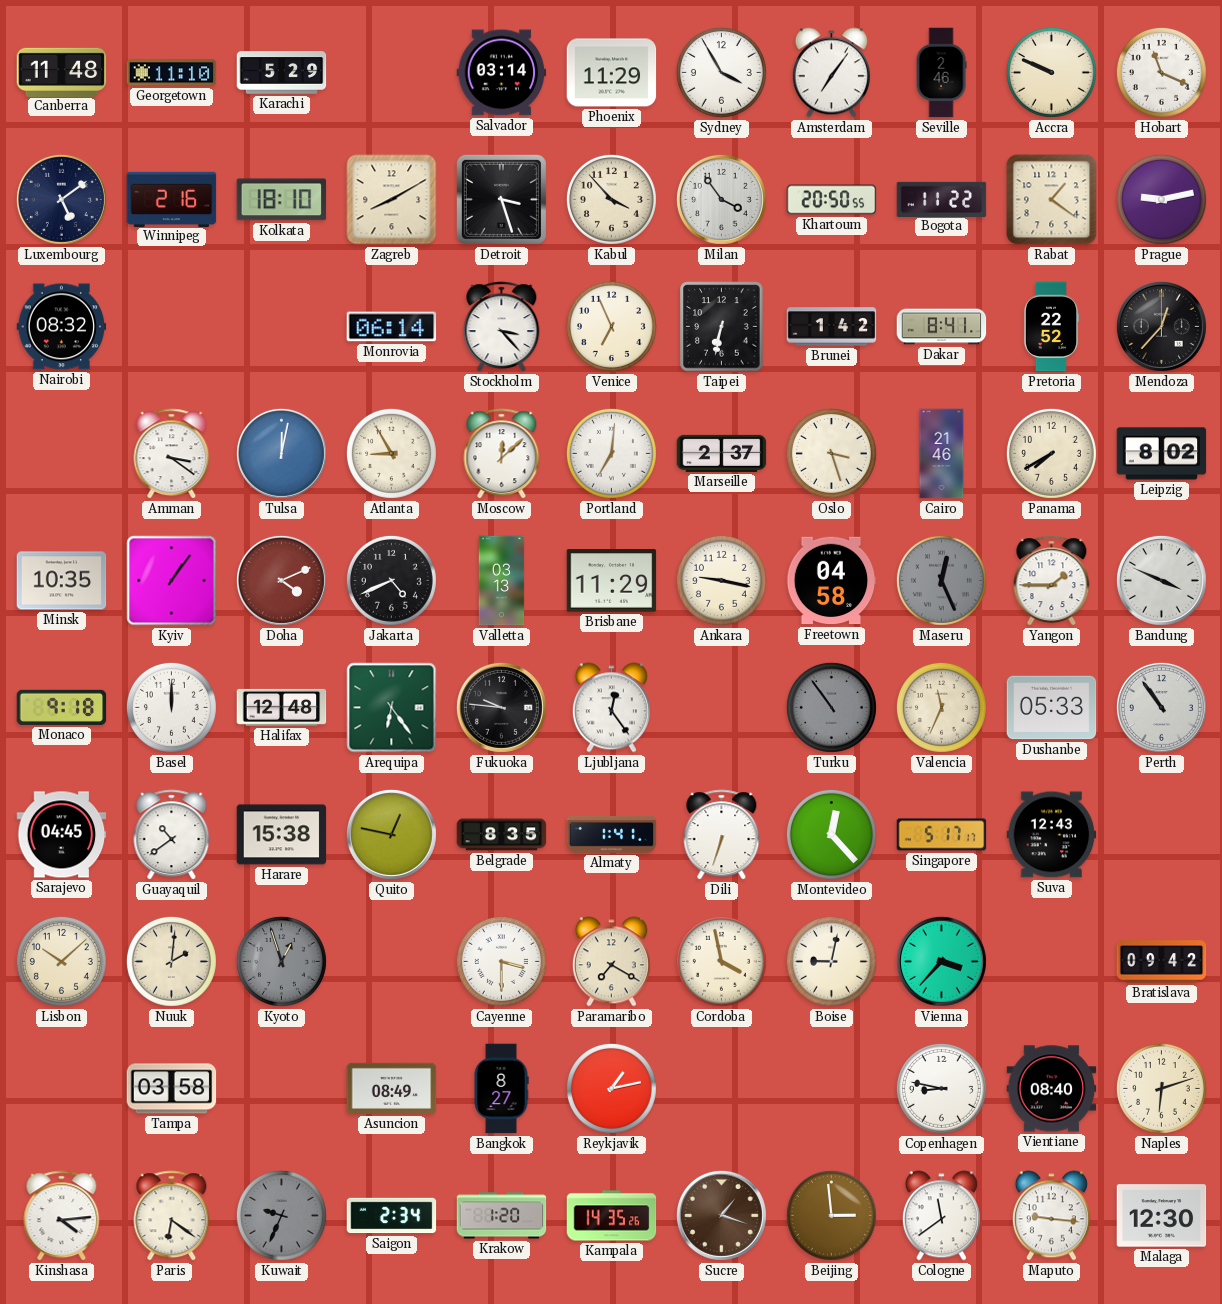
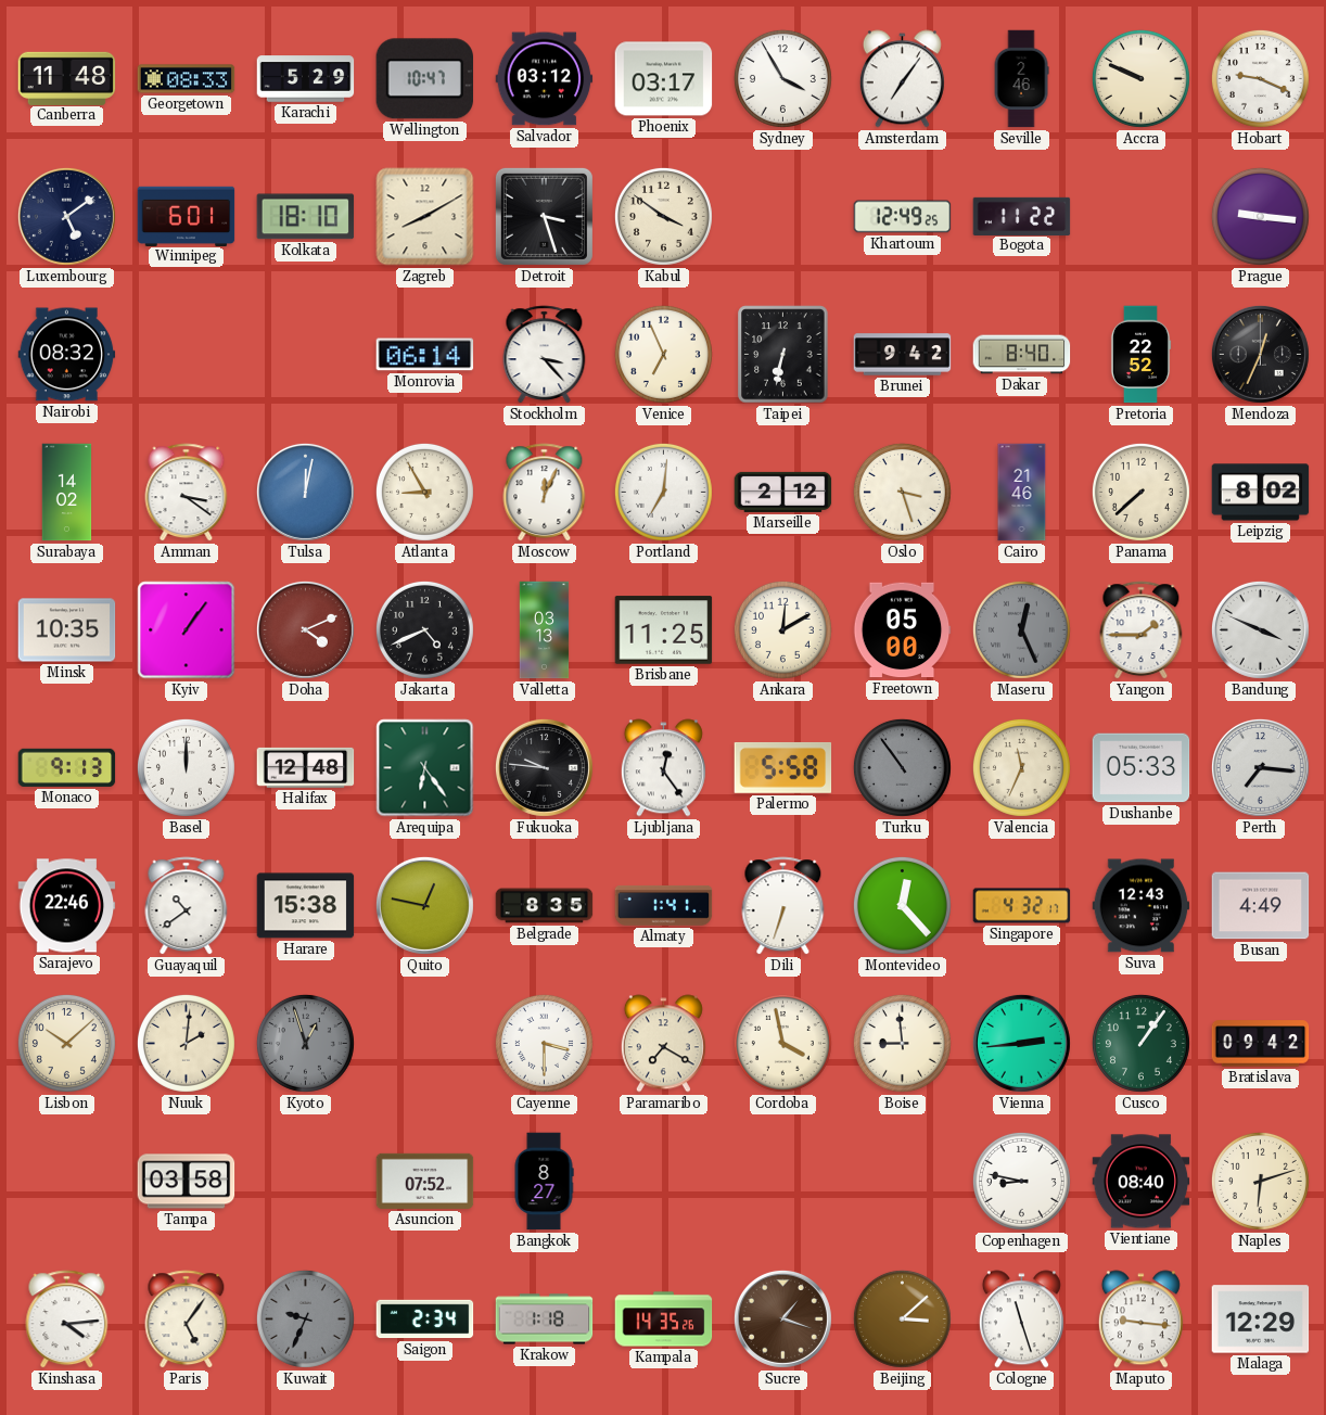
Georgetown: 11:10 -> 08:33
Wellington: none -> 10:47
Salvador: 03:14 -> 03:12
Phoenix: 11:29 -> 03:17
Hobart: 11:19 -> 9:19
Winnipeg: 2:16 -> 6:01
Kabul: 3:53 -> 3:51
Milan: 3:54 -> none
Khartoum: 20:50 -> 12:49
Rabat: 1:21 -> none
Prague: 9:13 -> 9:16
Brunei: 1:42 -> 9:42
Dakar: 8:41 -> 8:40
Mendoza: 12:37 -> 12:34
Surabaya: none -> 14:02
Moscow: 12:08 -> 12:04
Marseille: 2:37 -> 2:12
Panama: 7:40 -> 7:38
Brisbane: 11:29 -> 11:25
Ankara: 9:17 -> 12:10
Freetown: 04:58 -> 05:00
Monaco: 9:18 -> 9:13
Palermo: none -> 5:58
Perth: 10:54 -> 7:16
Sarajevo: 04:45 -> 22:46
Singapore: 5:17 -> 4:32
Busan: none -> 4:49
Boise: 9:02 -> 8:59
Vienna: 3:37 -> 2:44
Cusco: none -> 1:06
Asuncion: 08:49 -> 07:52
Reykjavik: 1:13 -> none
Paris: 6:21 -> 5:06
Krakow: 1:20 -> 1:18
Beijing: 2:59 -> 3:08
Cologne: 11:39 -> 11:27
Malaga: 12:30 -> 12:29
